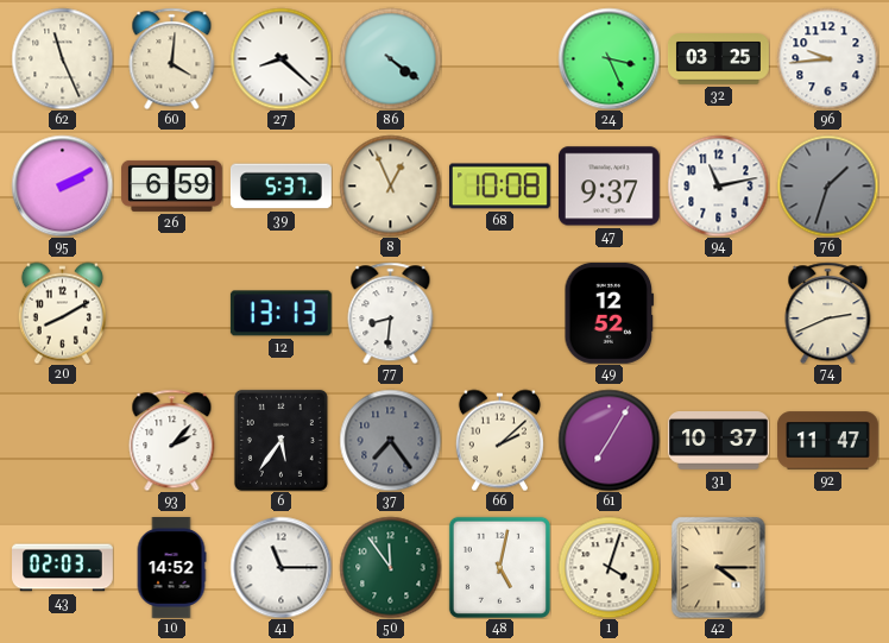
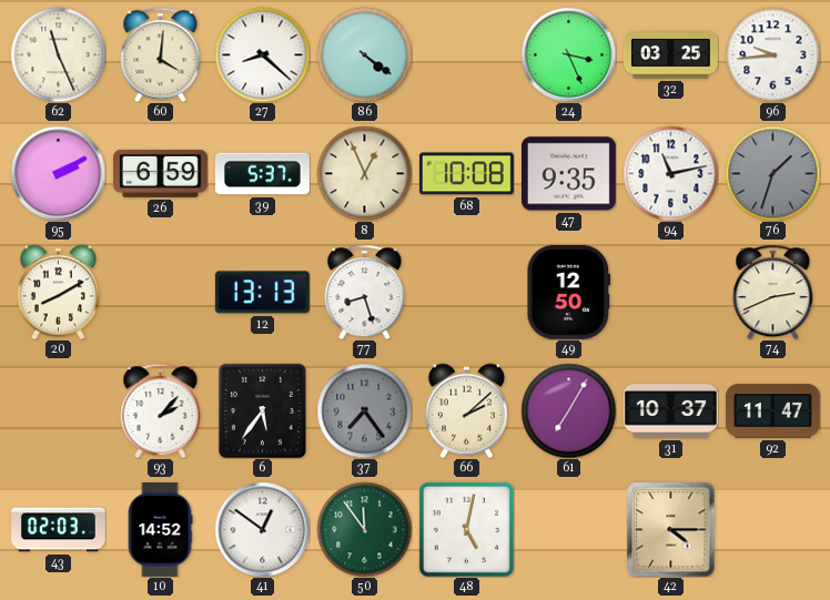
47: 9:37 -> 9:35
77: 8:31 -> 8:27
49: 12:52 -> 12:50
41: 11:15 -> 12:51
1: 4:03 -> none
